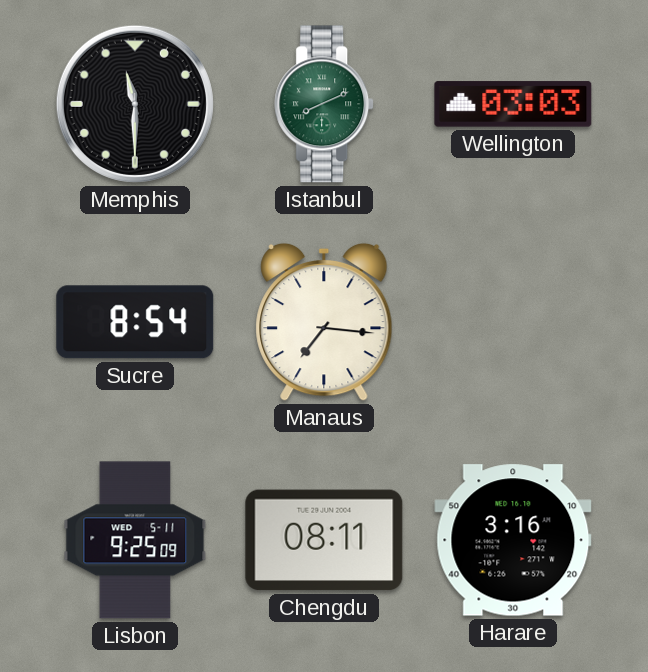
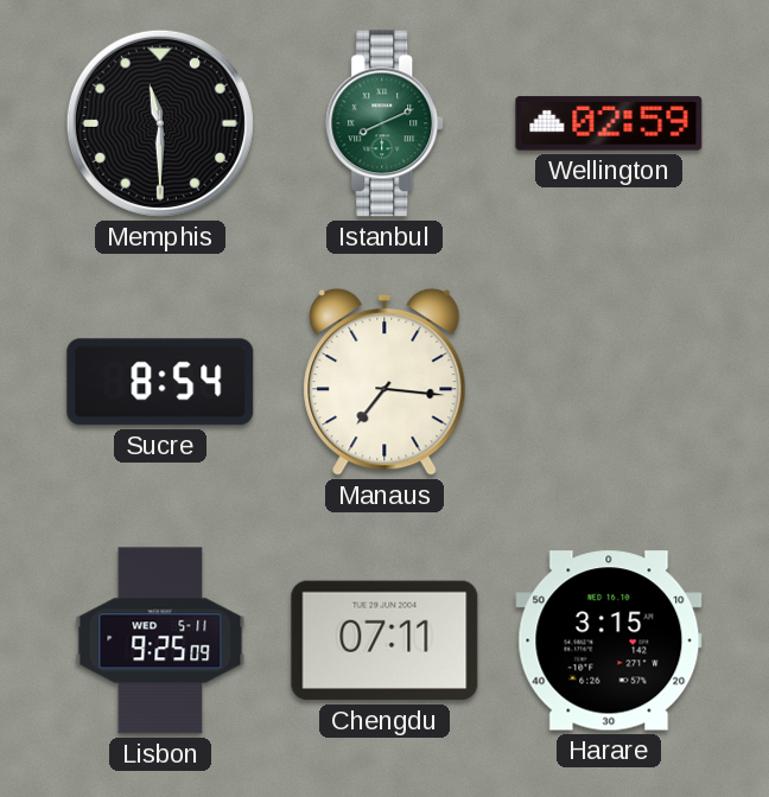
Wellington: 03:03 -> 02:59
Chengdu: 08:11 -> 07:11
Harare: 3:16 -> 3:15
